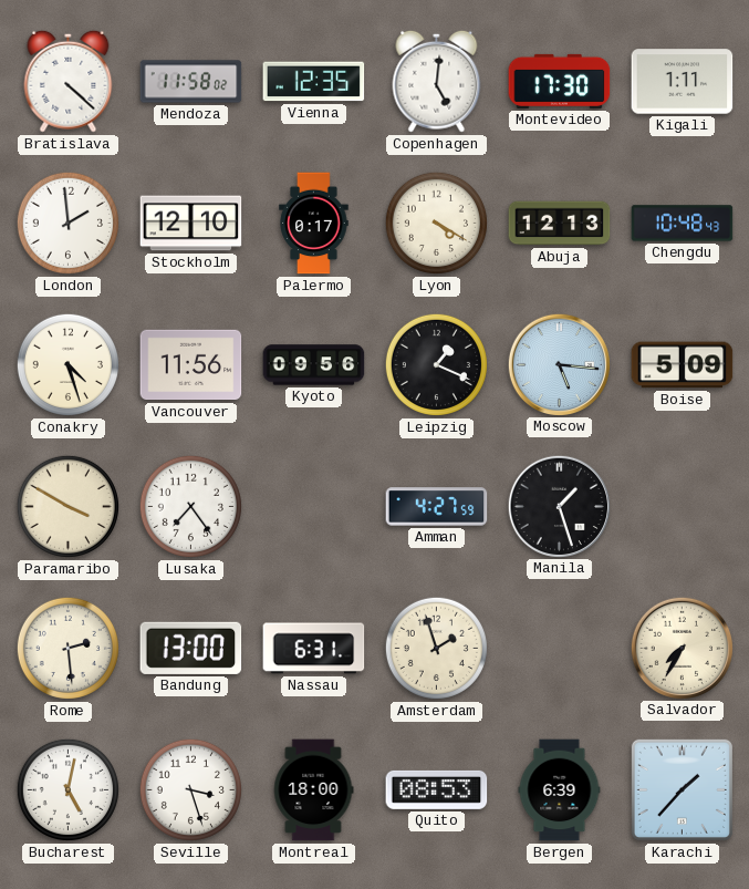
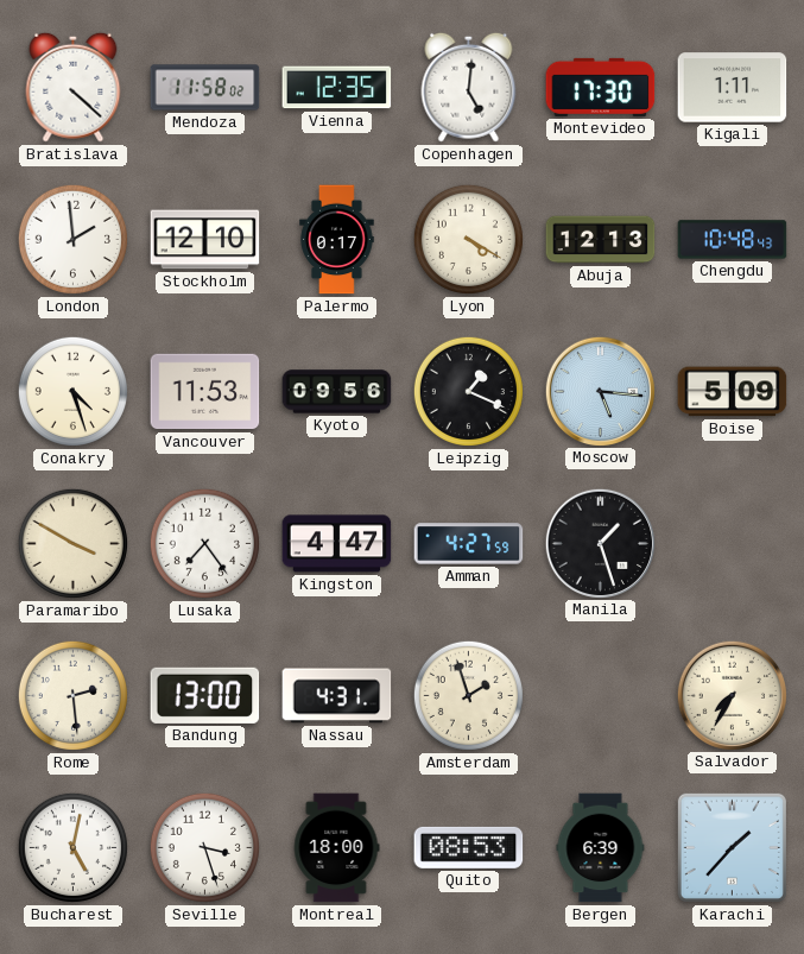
Vancouver: 11:56 -> 11:53
Kingston: none -> 4:47
Nassau: 6:31 -> 4:31
